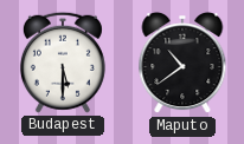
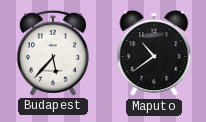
Budapest: 5:30 -> 5:37
